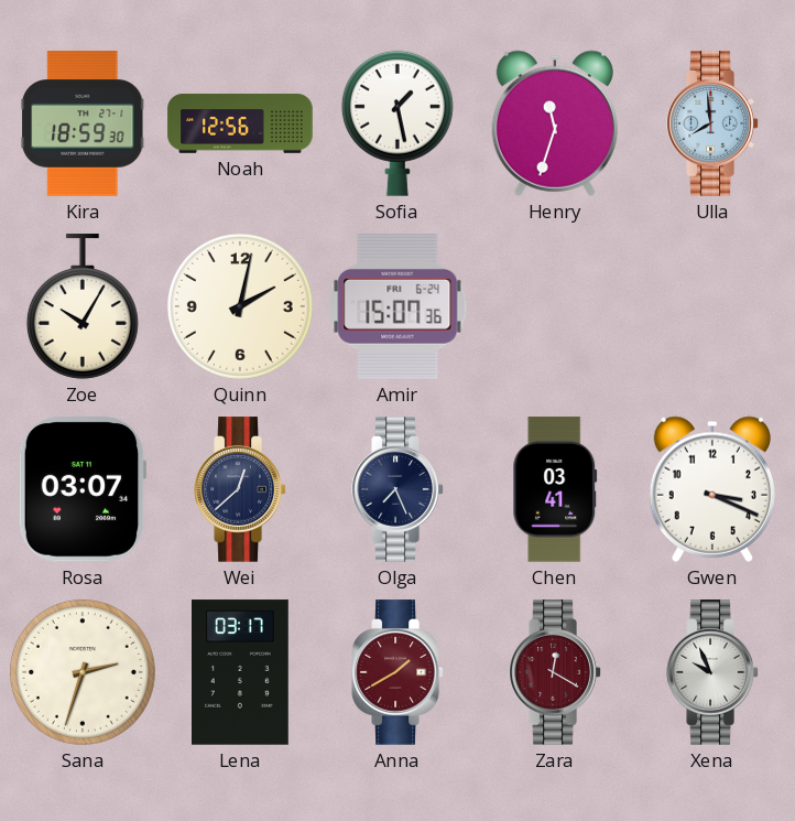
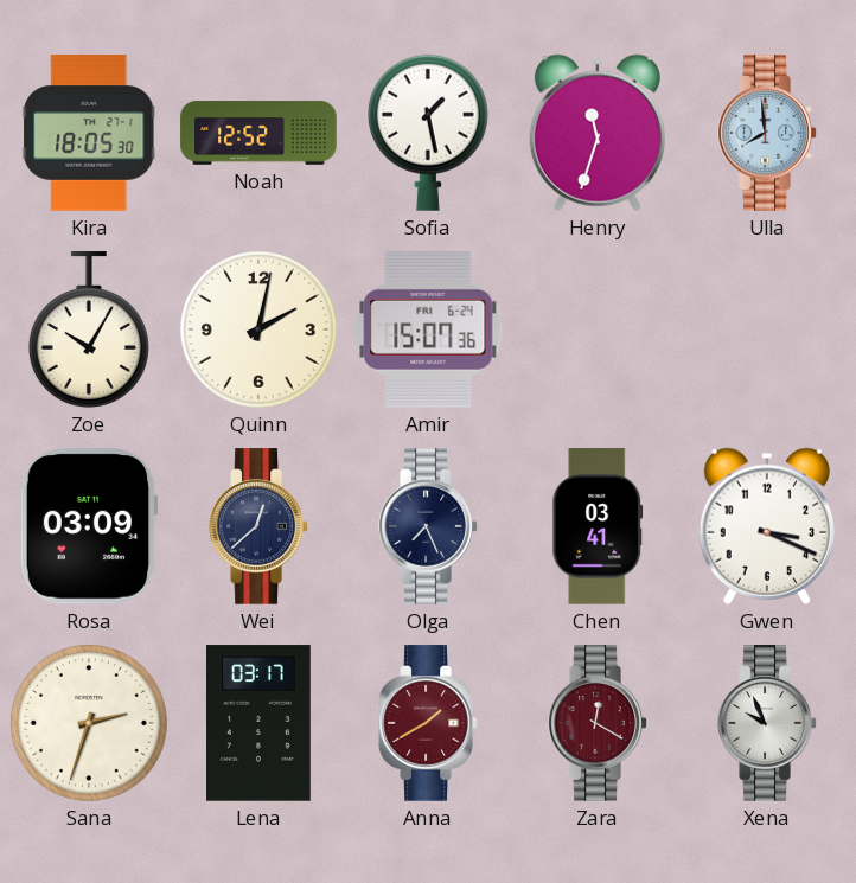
Kira: 18:59 -> 18:05
Noah: 12:56 -> 12:52
Rosa: 03:07 -> 03:09
